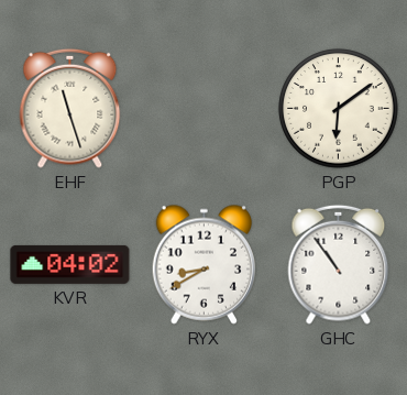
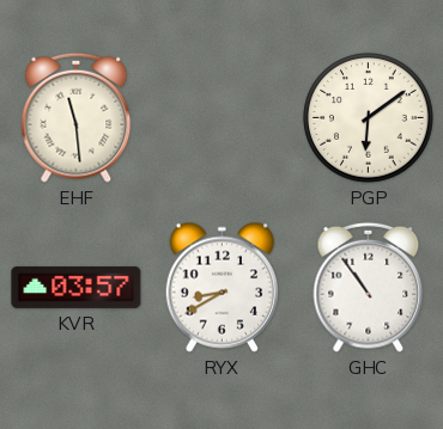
EHF: 11:27 -> 11:29
KVR: 04:02 -> 03:57
